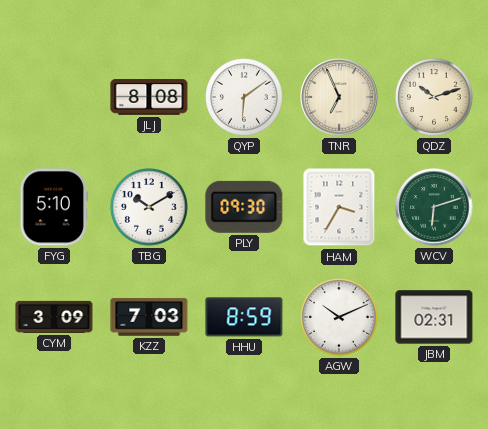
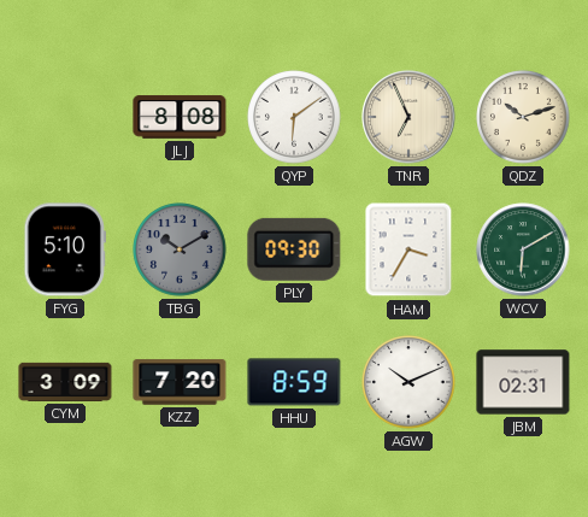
TBG dial: white -> grey
WCV: 6:12 -> 6:10
KZZ: 7:03 -> 7:20
